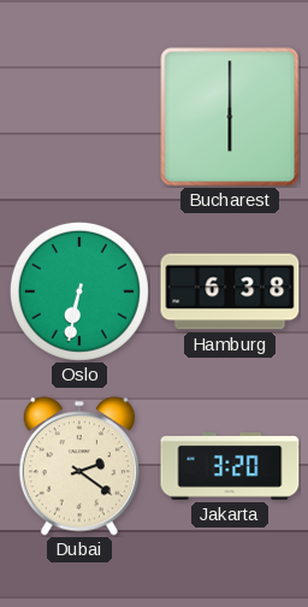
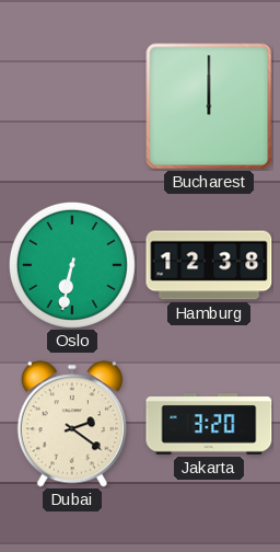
Bucharest: 6:00 -> 12:00
Hamburg: 6:38 -> 12:38
